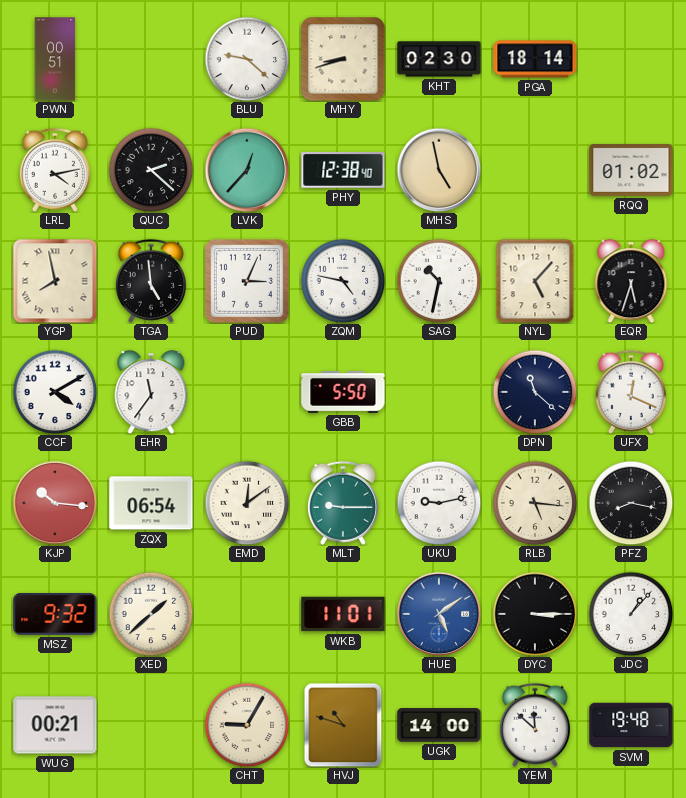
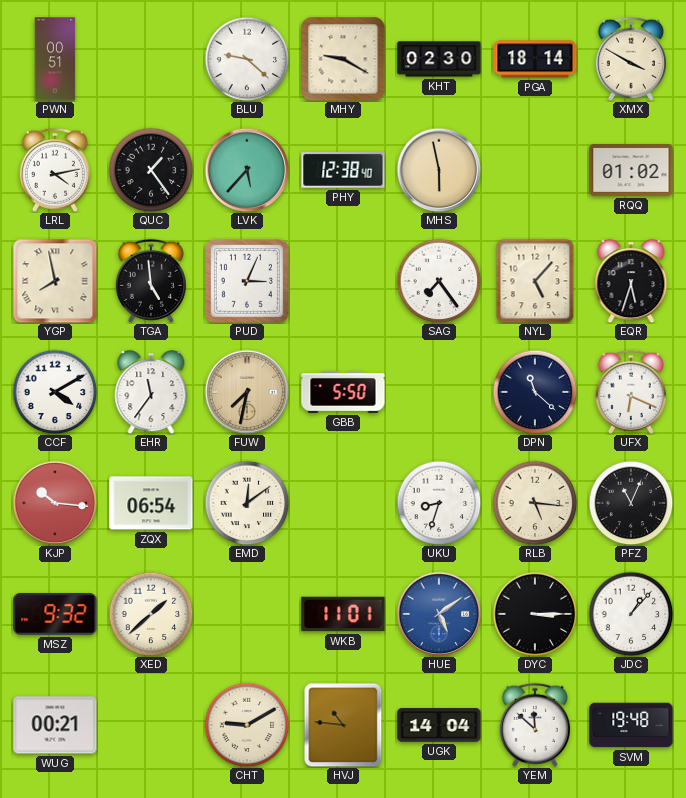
MHY: 8:42 -> 9:20
XMX: none -> 3:50
QUC: 2:22 -> 1:24
LVK: 12:37 -> 5:37
MHS: 4:58 -> 5:58
ZQM: 4:47 -> none
SAG: 10:32 -> 7:24
FUW: none -> 7:32
UFX: 12:19 -> 6:19
MLT: 9:15 -> none
UKU: 9:13 -> 8:33
PFZ: 8:17 -> 11:04
CHT: 9:05 -> 9:10
HVJ: 10:48 -> 10:46
UGK: 14:00 -> 14:04
